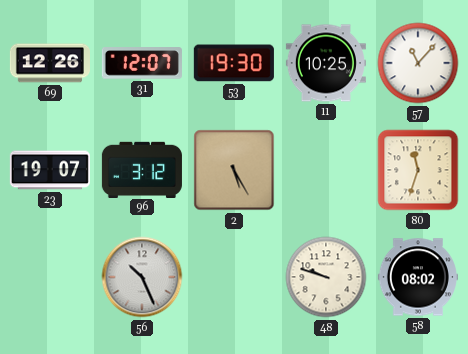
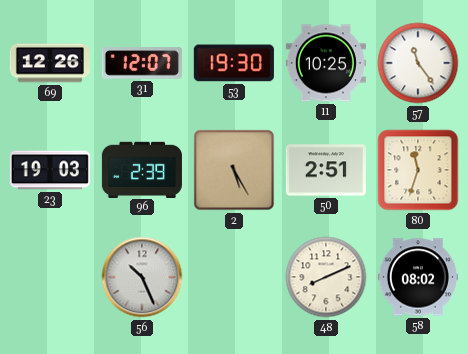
57: 11:07 -> 11:24
23: 19:07 -> 19:03
96: 3:12 -> 2:39
50: none -> 2:51
48: 9:48 -> 8:11
